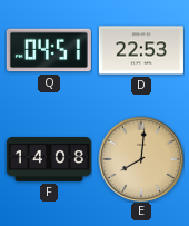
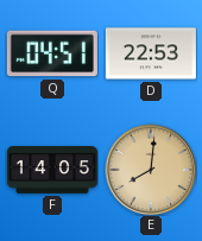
F: 14:08 -> 14:05
